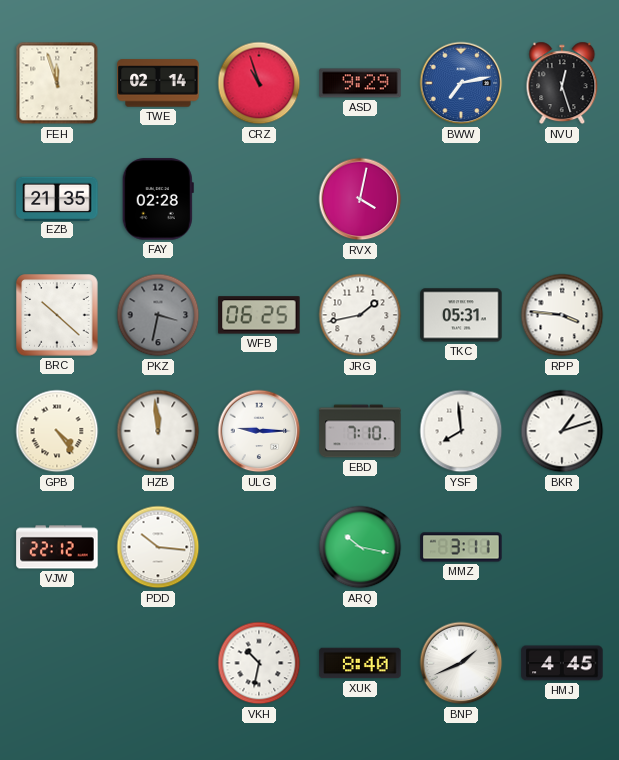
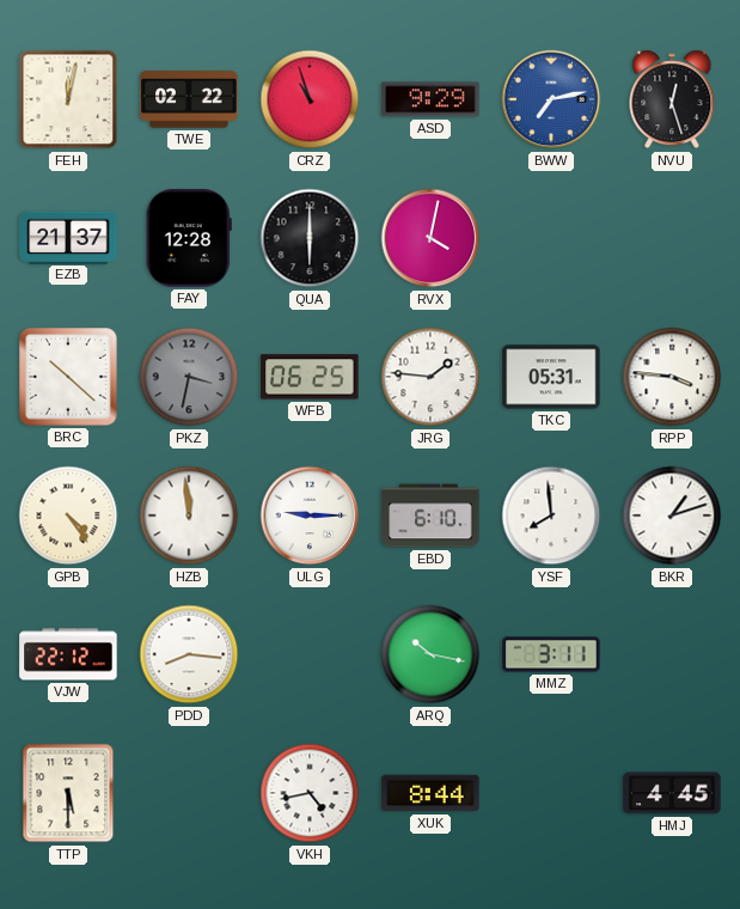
FEH: 11:57 -> 12:02
TWE: 02:14 -> 02:22
EZB: 21:35 -> 21:37
FAY: 02:28 -> 12:28
QUA: none -> 6:00
JRG: 1:43 -> 1:46
EBD: 7:10 -> 6:10
PDD: 10:16 -> 8:16
TTP: none -> 5:30
VKH: 10:32 -> 4:43
XUK: 8:40 -> 8:44
BNP: 1:41 -> none
